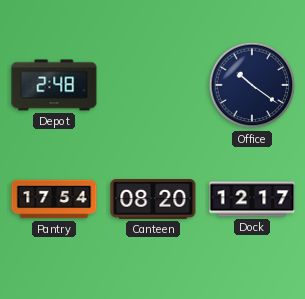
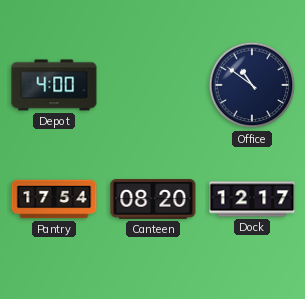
Depot: 2:48 -> 4:00
Office: 10:21 -> 10:51
